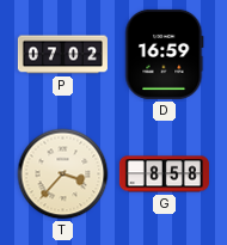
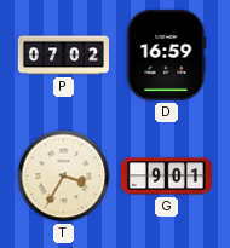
T: 3:37 -> 3:35
G: 8:58 -> 9:01
